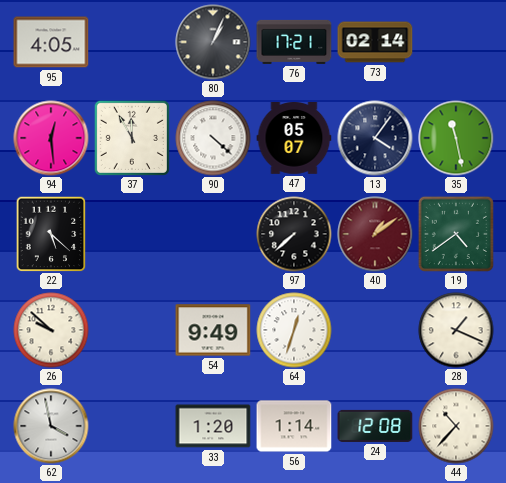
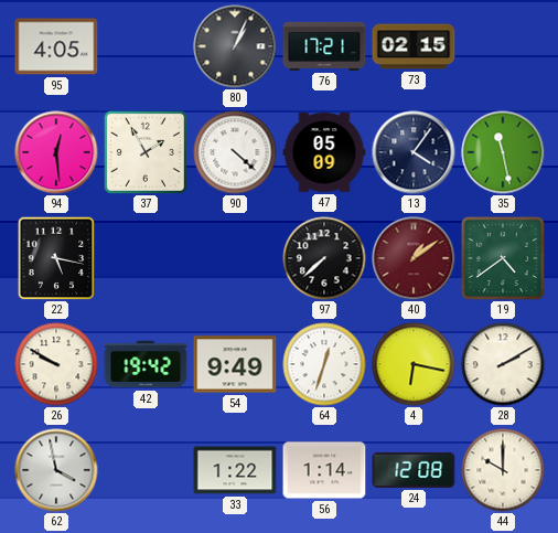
73: 02:14 -> 02:15
37: 11:55 -> 1:55
47: 05:07 -> 05:09
22: 5:22 -> 5:17
26: 9:52 -> 9:50
42: none -> 19:42
4: none -> 6:17
28: 1:19 -> 2:10
33: 1:20 -> 1:22
44: 10:37 -> 10:00
